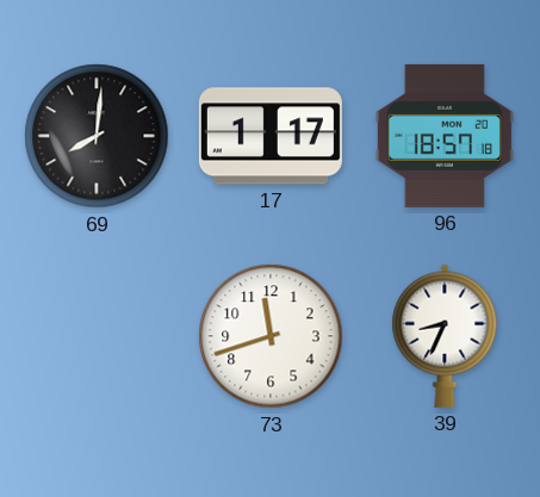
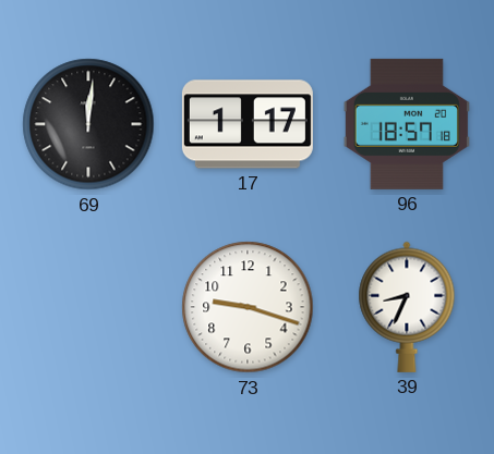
69: 8:01 -> 12:01
73: 11:42 -> 9:18
